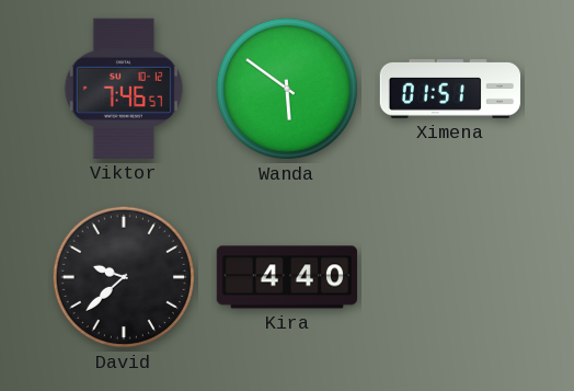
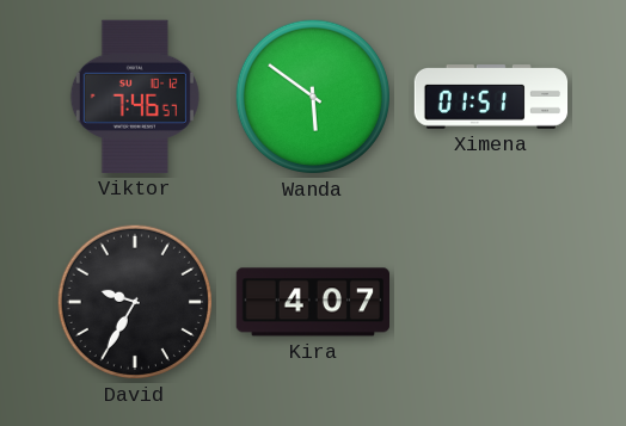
David: 9:38 -> 9:35
Kira: 4:40 -> 4:07
